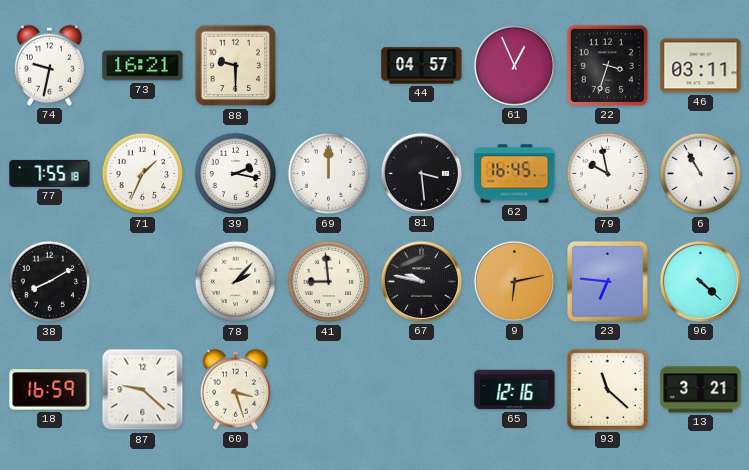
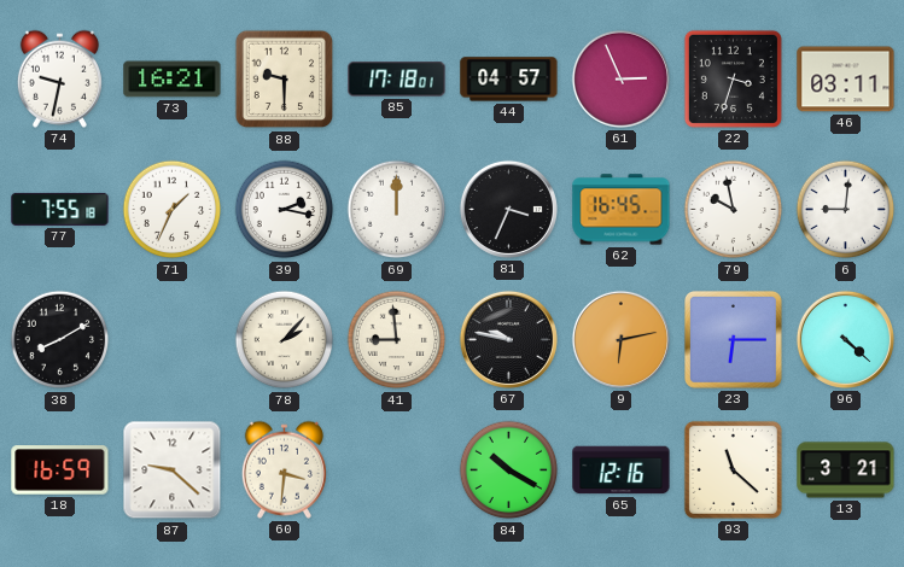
85: none -> 17:18
61: 12:56 -> 2:56
81: 3:29 -> 3:34
6: 10:55 -> 9:01
23: 6:46 -> 6:15
60: 3:27 -> 3:31
84: none -> 10:20
